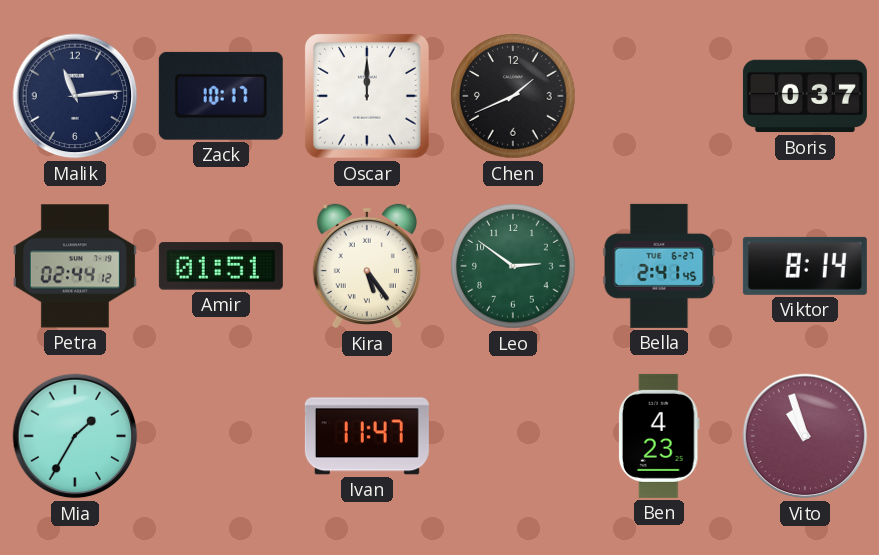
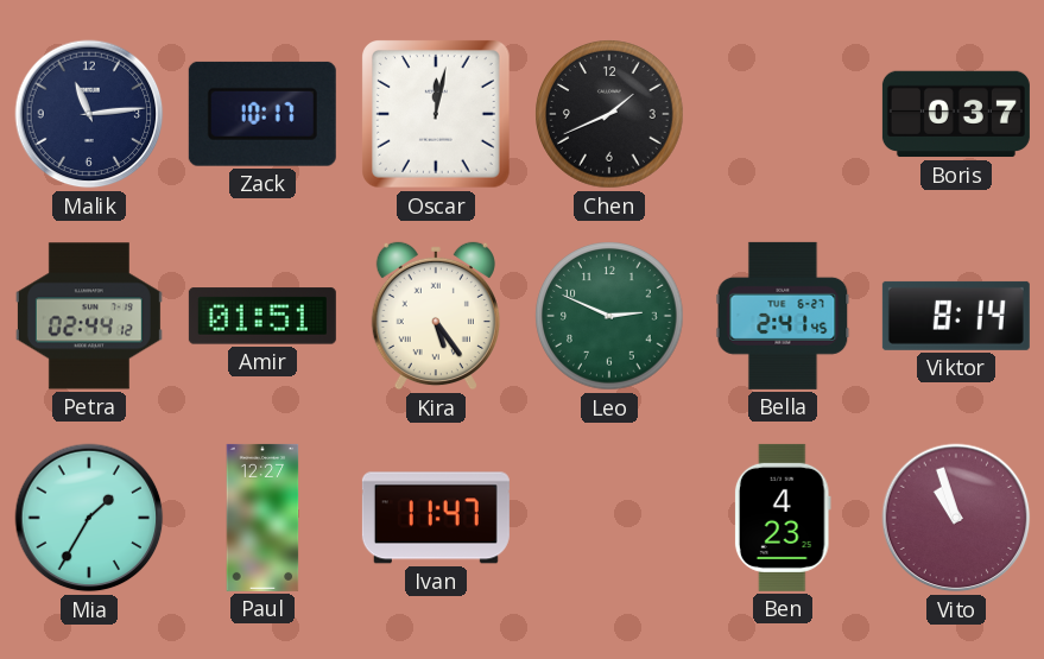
Oscar: 12:00 -> 12:02
Leo: 2:51 -> 2:49
Paul: none -> 12:27
